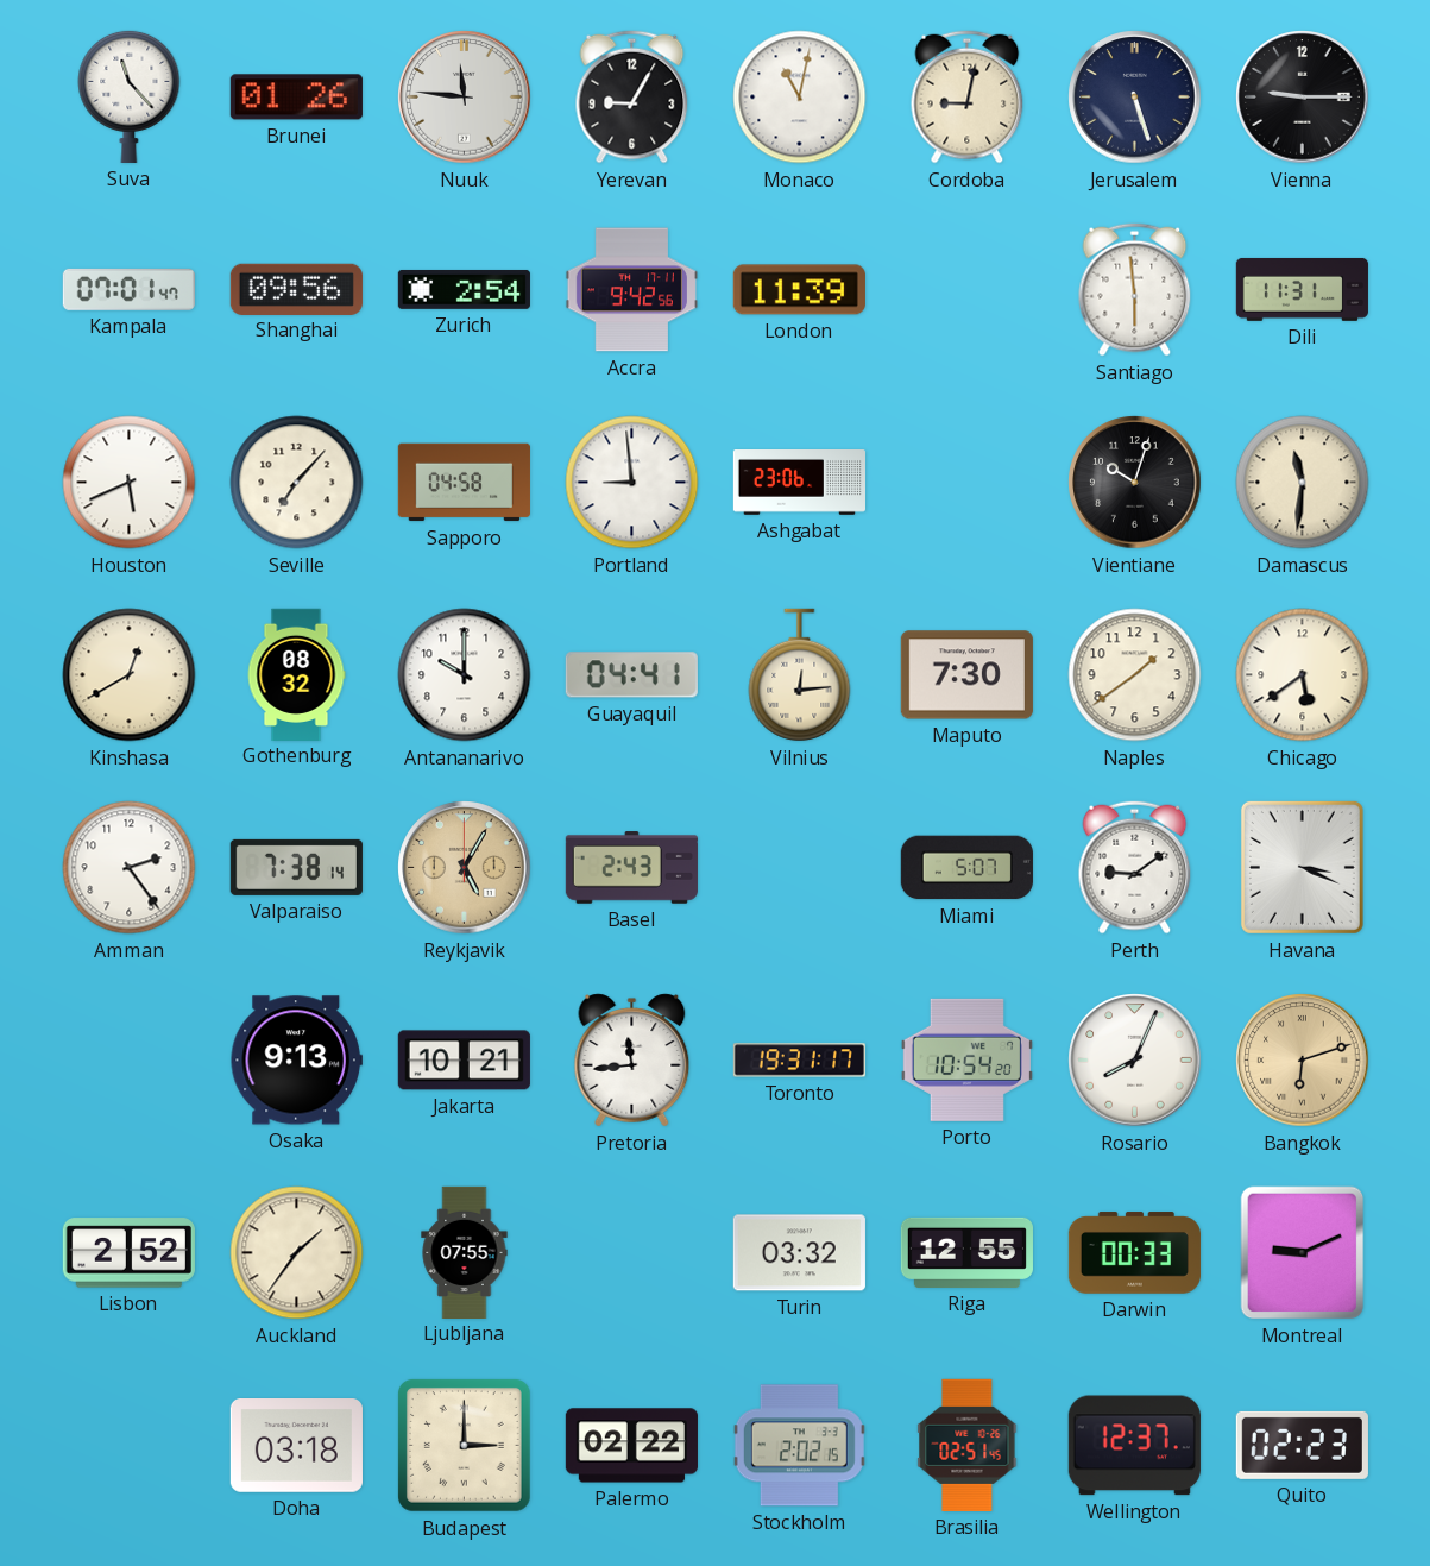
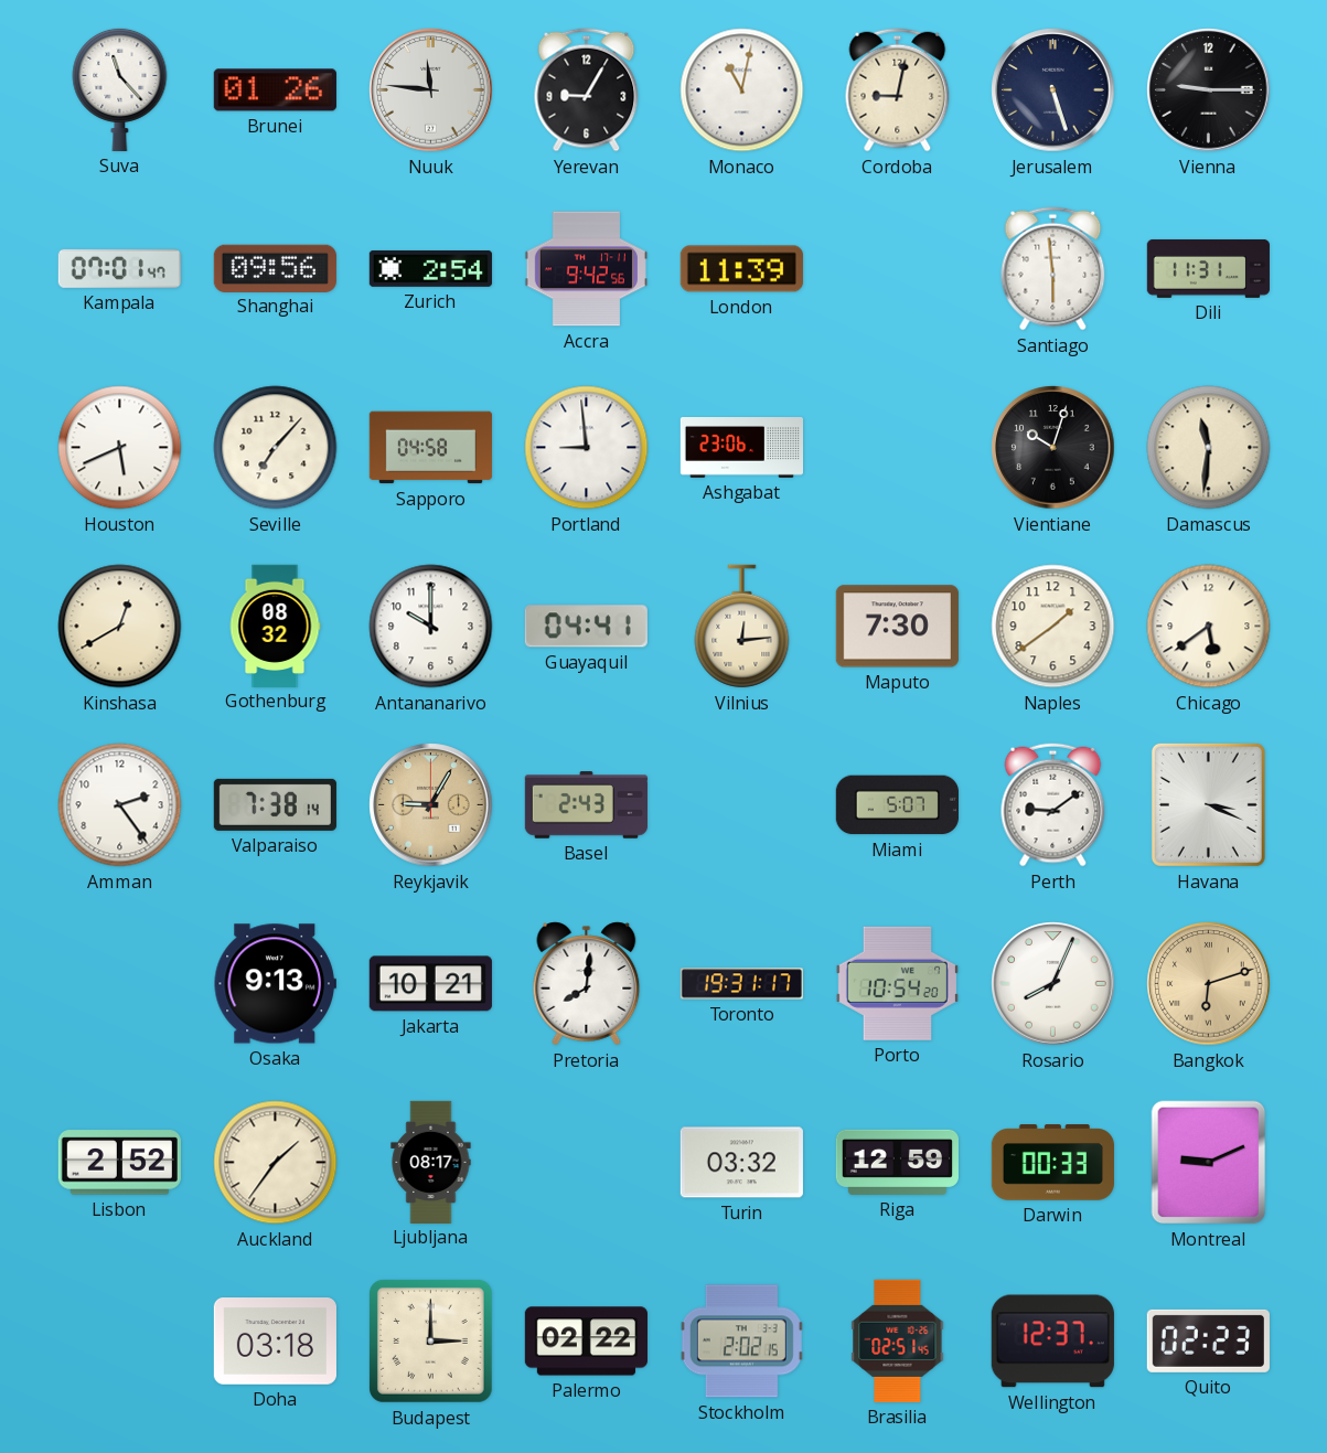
Reykjavik: 5:05 -> 9:05
Pretoria: 11:44 -> 8:01
Ljubljana: 07:55 -> 08:17
Riga: 12:55 -> 12:59
